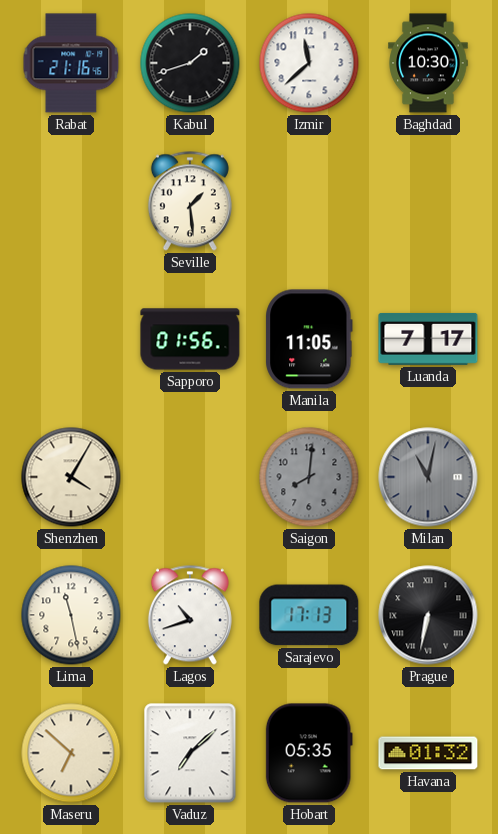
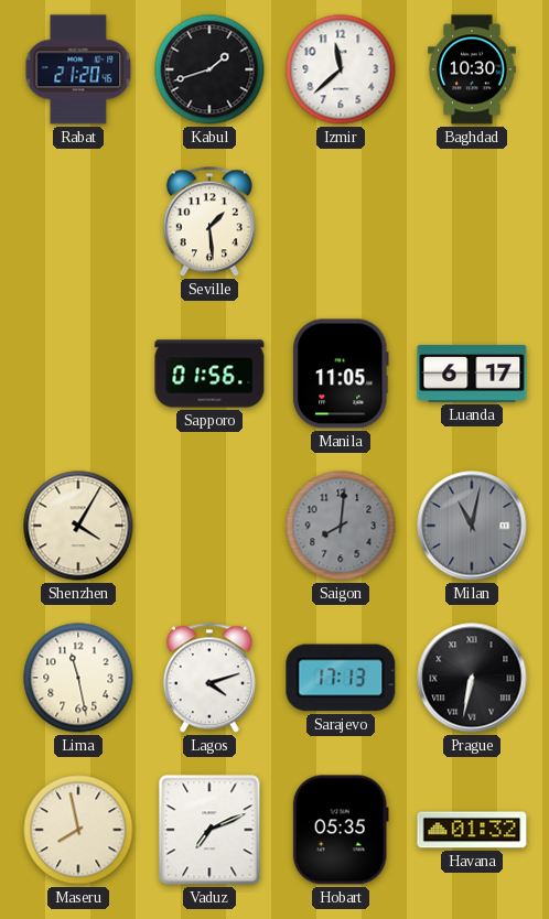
Rabat: 21:16 -> 21:20
Luanda: 7:17 -> 6:17
Lagos: 10:42 -> 4:12
Maseru: 6:52 -> 7:58
Vaduz: 7:08 -> 7:11
